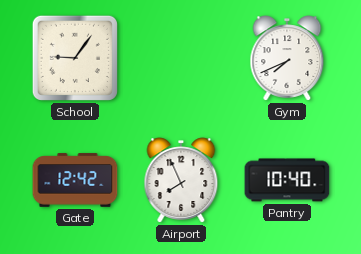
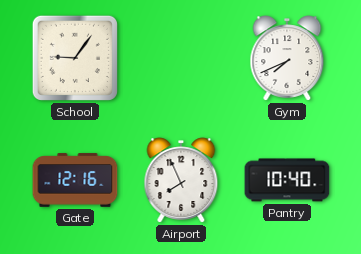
Gate: 12:42 -> 12:16
